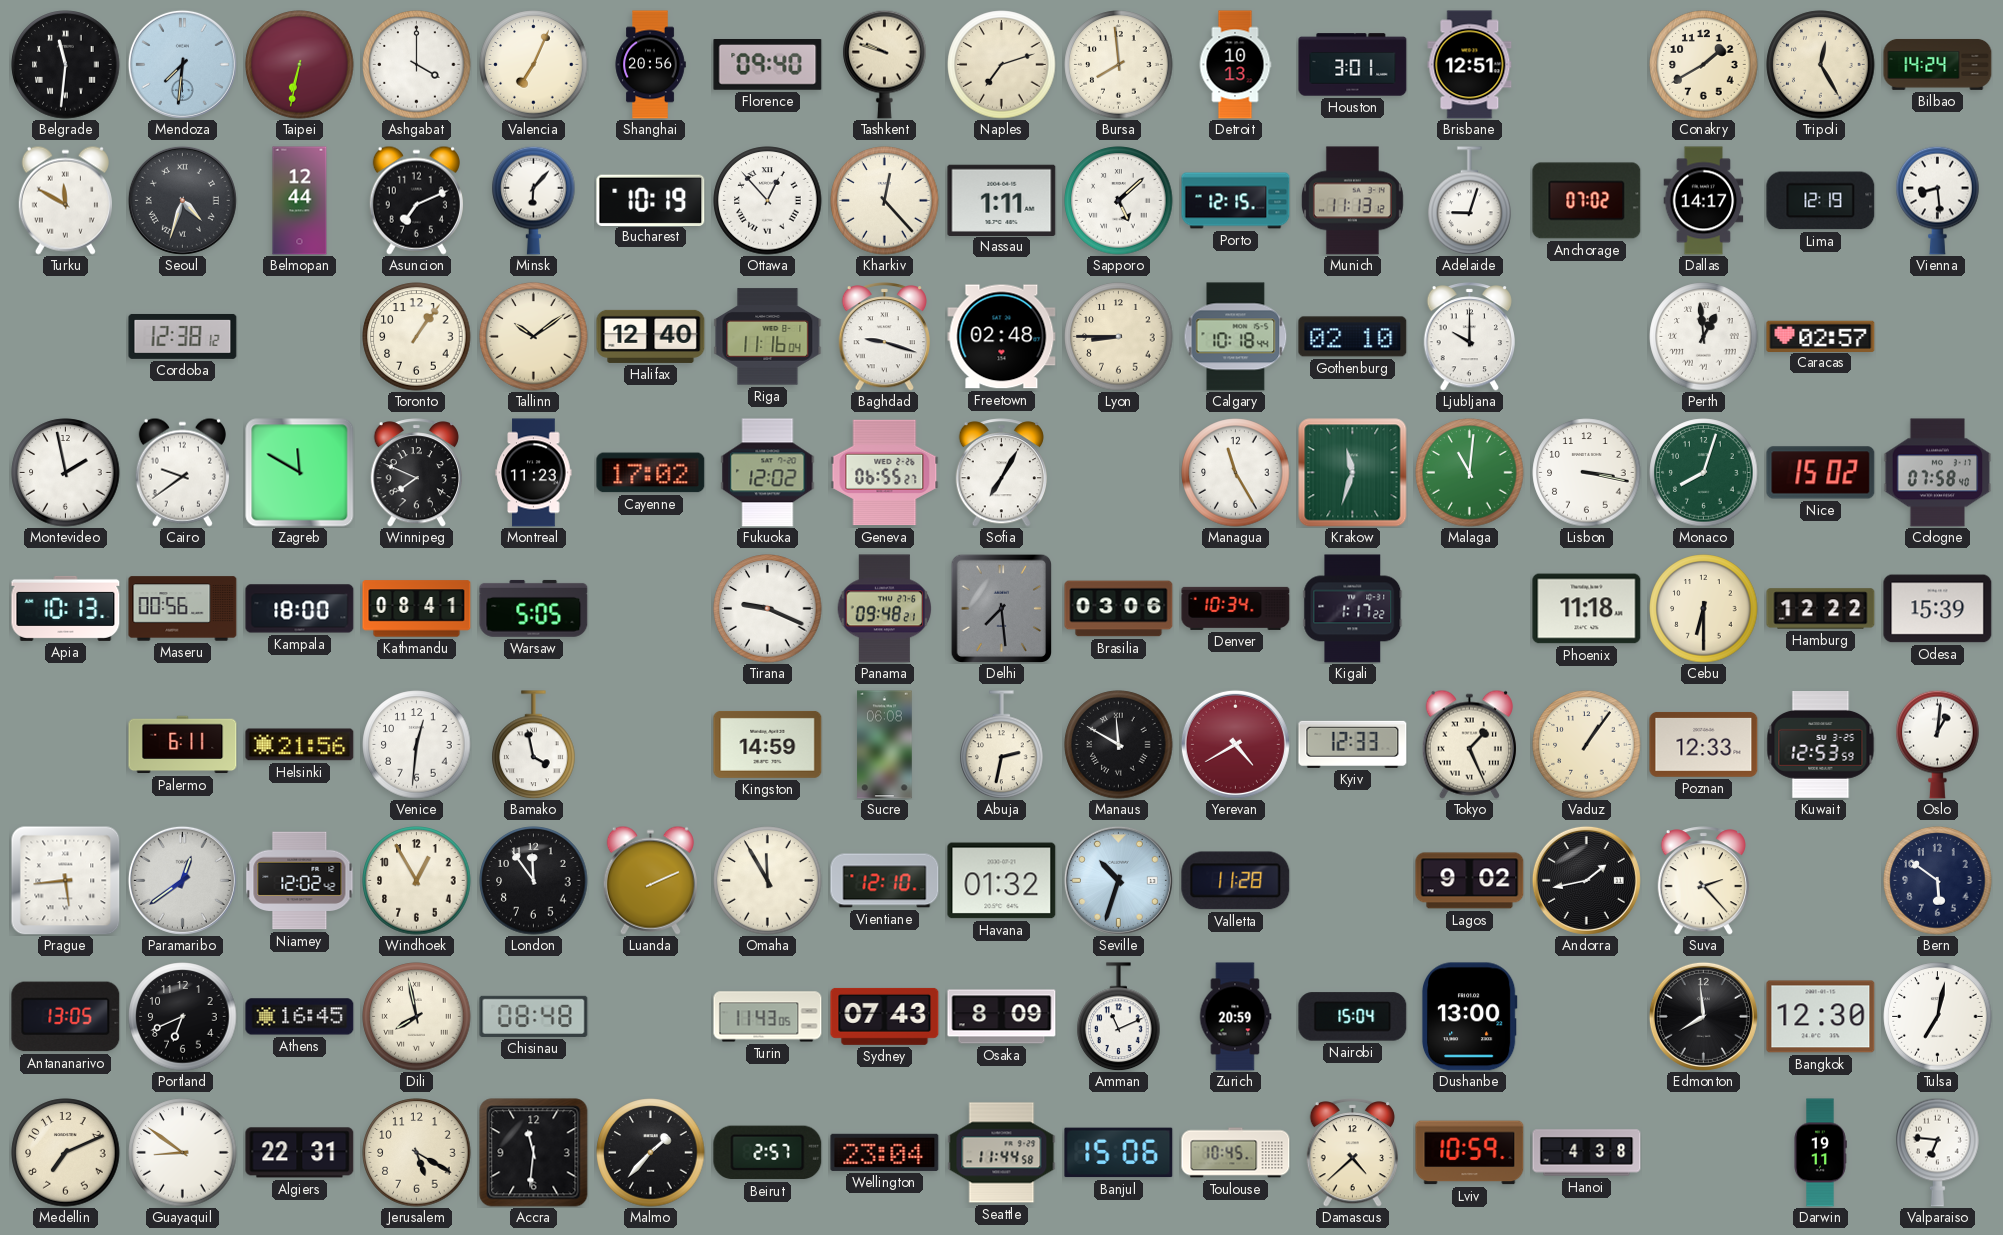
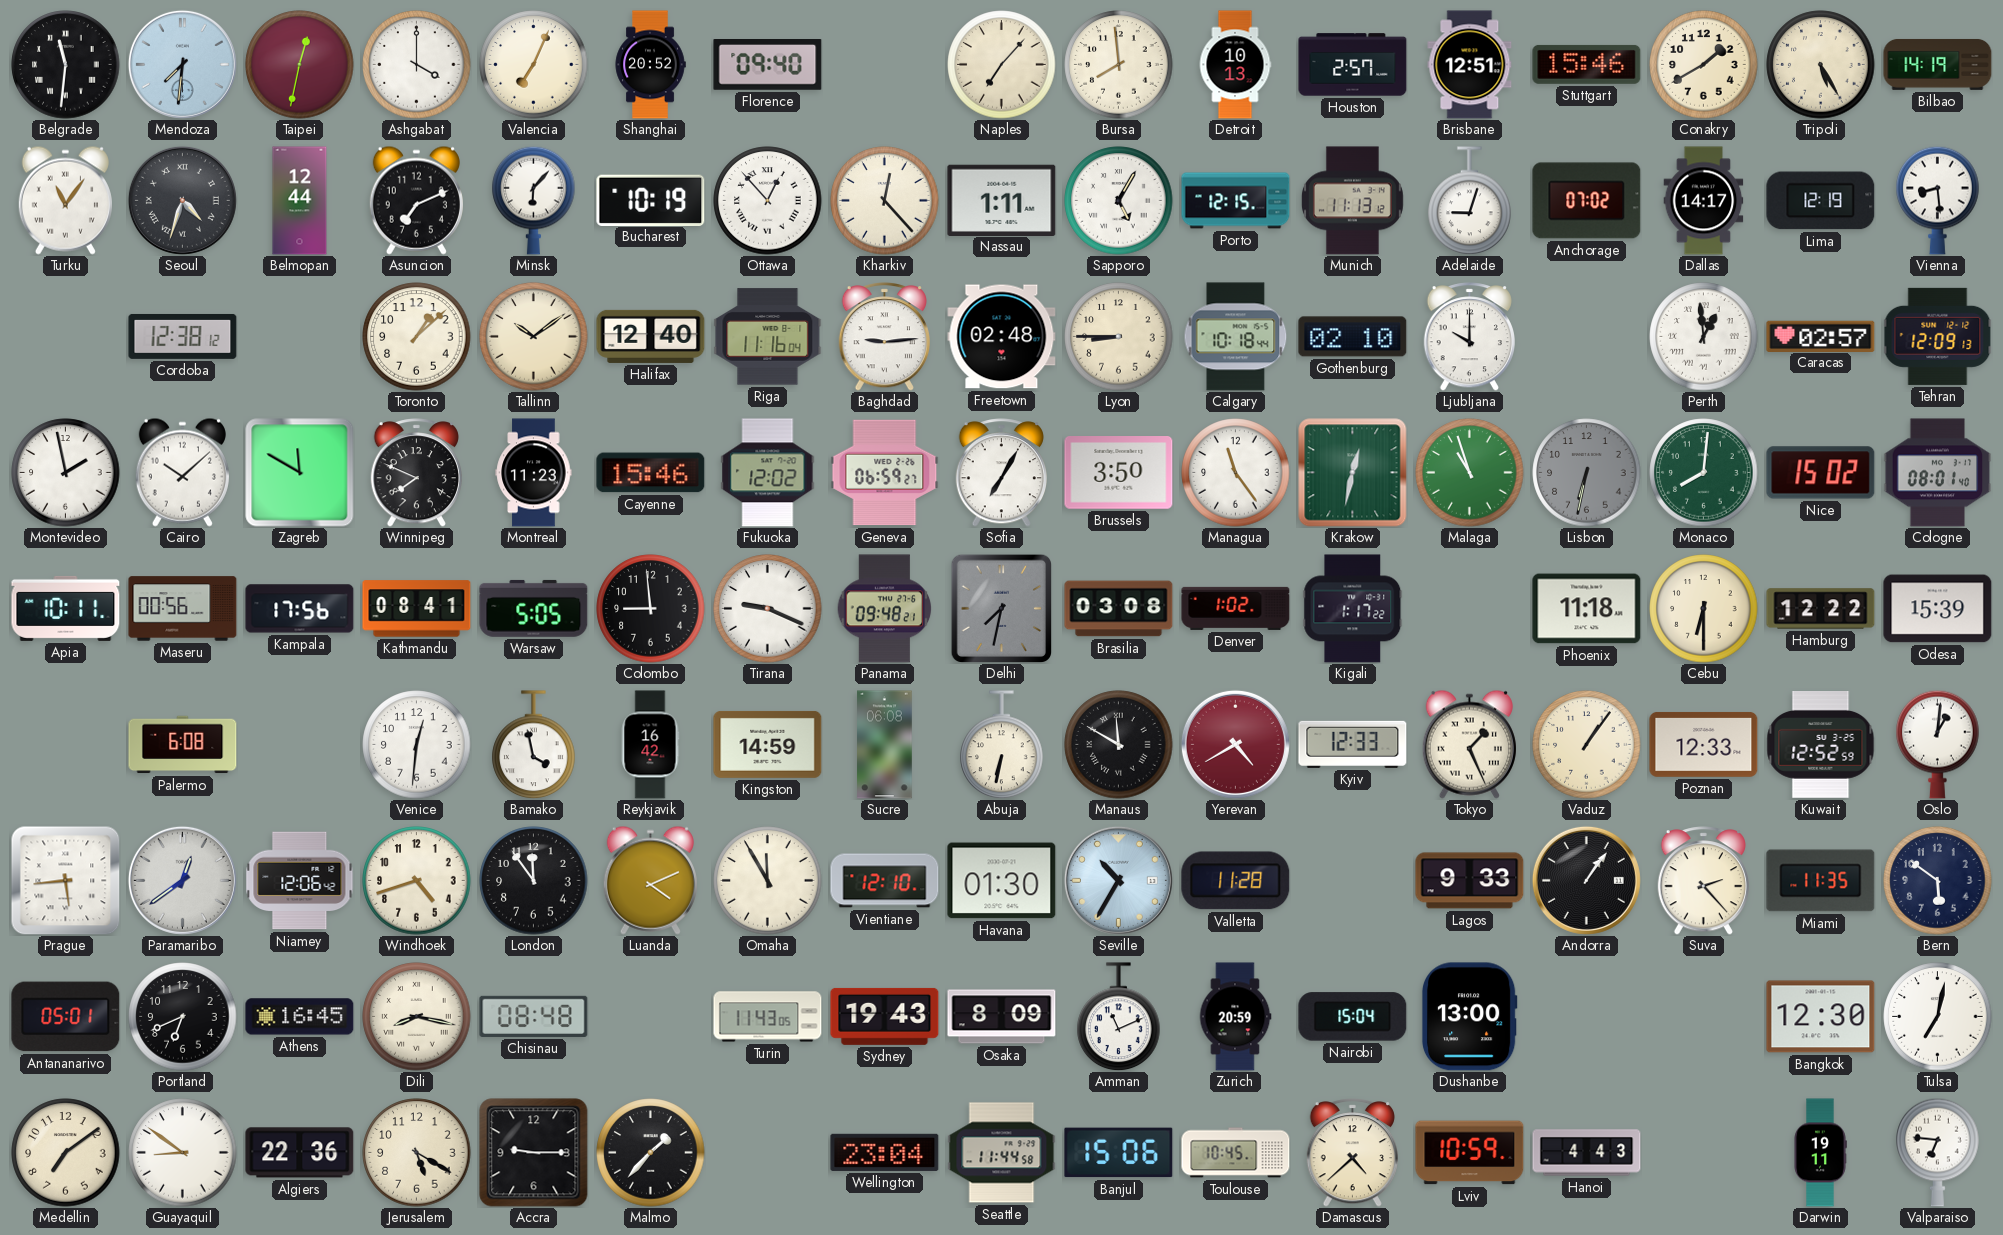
Taipei: 6:32 -> 12:32
Shanghai: 20:56 -> 20:52
Tashkent: 9:48 -> none
Naples: 7:12 -> 7:07
Houston: 3:01 -> 2:57
Stuttgart: none -> 15:46
Tripoli: 12:25 -> 5:25
Bilbao: 14:24 -> 14:19
Turku: 11:50 -> 11:06
Sapporo: 5:08 -> 5:05
Toronto: 1:06 -> 1:08
Baghdad: 9:18 -> 9:14
Tehran: none -> 12:09
Cairo: 9:39 -> 10:08
Cayenne: 17:02 -> 15:46
Geneva: 06:55 -> 06:59
Brussels: none -> 3:50
Managua: 11:25 -> 11:24
Krakow: 11:33 -> 12:32
Malaga: 11:01 -> 10:57
Lisbon: 3:17 -> 6:32
Lisbon dial: white -> grey
Monaco: 8:03 -> 8:01
Cologne: 07:58 -> 08:01
Apia: 10:13 -> 10:11
Kampala: 18:00 -> 17:56
Colombo: none -> 8:59
Delhi: 7:29 -> 7:32
Brasilia: 03:06 -> 03:08
Denver: 10:34 -> 1:02
Palermo: 6:11 -> 6:08
Helsinki: 21:56 -> none
Reykjavik: none -> 16:42
Abuja: 2:32 -> 6:32
Kuwait: 12:53 -> 12:52
Niamey: 12:02 -> 12:06
Windhoek: 12:55 -> 4:42
Luanda: 2:11 -> 4:11
Havana: 01:32 -> 01:30
Seville: 10:33 -> 10:35
Lagos: 9:02 -> 9:33
Andorra: 1:43 -> 1:06
Miami: none -> 11:35
Antananarivo: 13:05 -> 05:01
Dili: 7:58 -> 8:17
Sydney: 07:43 -> 19:43
Edmonton: 7:59 -> none
Medellin: 7:11 -> 7:09
Algiers: 22:31 -> 22:36
Accra: 11:31 -> 9:15
Beirut: 2:57 -> none
Hanoi: 4:38 -> 4:43
